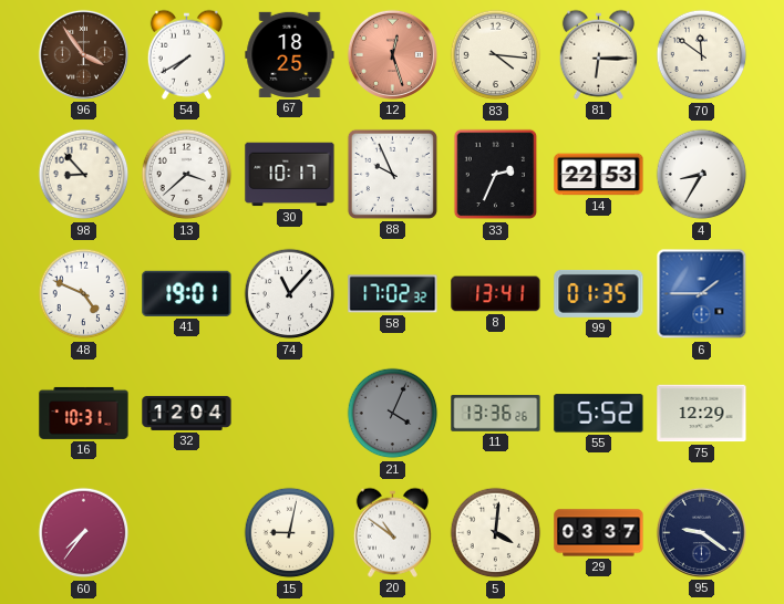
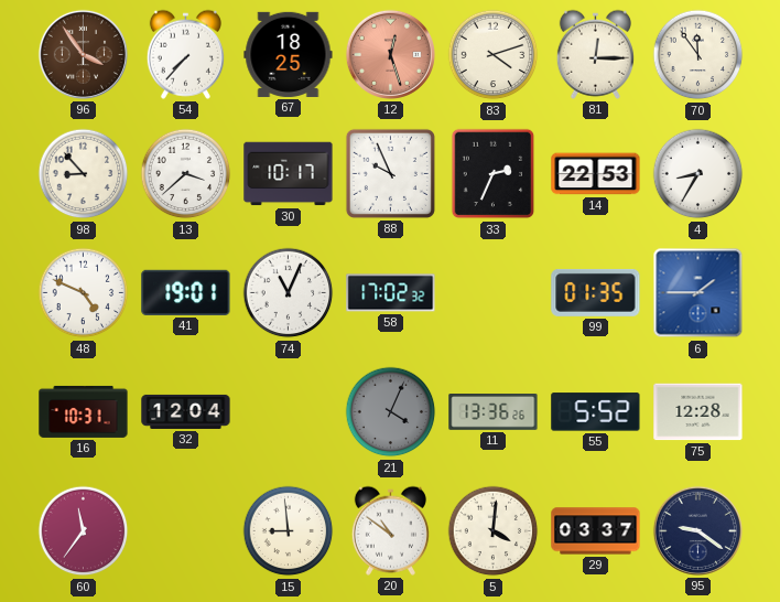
54: 7:40 -> 7:37
83: 4:16 -> 4:12
81: 6:15 -> 12:15
70: 11:51 -> 11:54
74: 11:07 -> 11:04
8: 13:41 -> none
75: 12:29 -> 12:28
60: 7:36 -> 11:36
15: 9:02 -> 8:59
